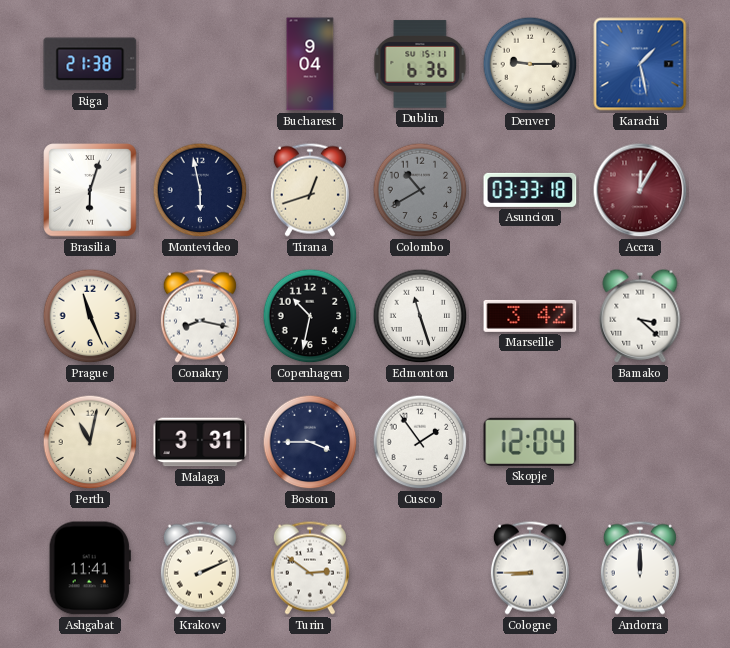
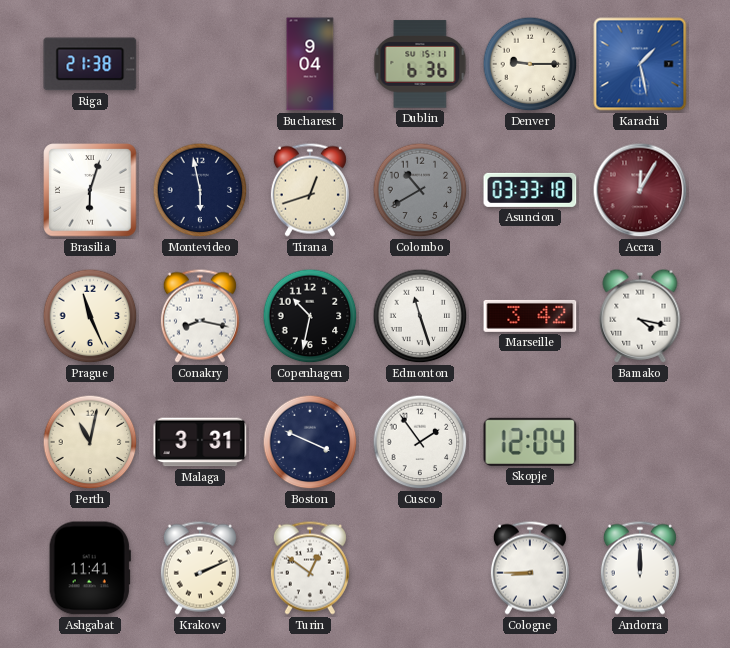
Bamako: 3:22 -> 4:17
Boston: 3:45 -> 3:49
Turin: 2:51 -> 12:51
